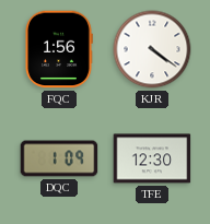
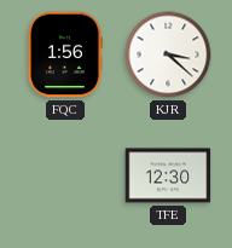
KJR: 4:21 -> 3:22
DQC: 1:09 -> none
